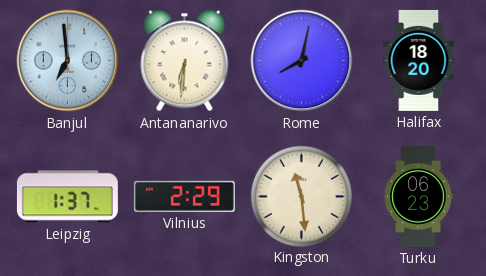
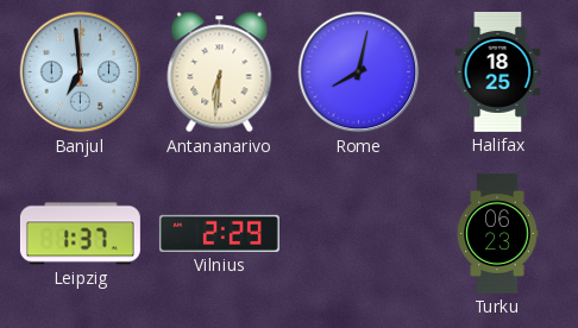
Halifax: 18:20 -> 18:25
Kingston: 11:29 -> none
